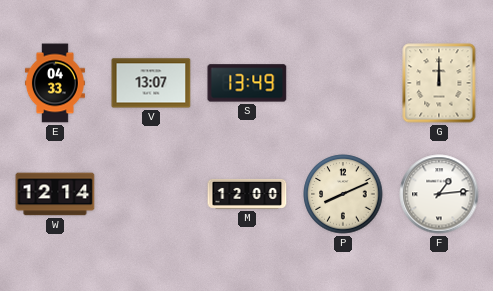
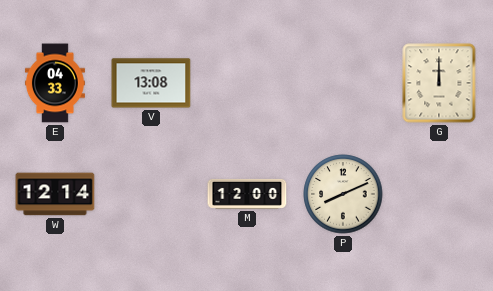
V: 13:07 -> 13:08
S: 13:49 -> none
F: 1:14 -> none
